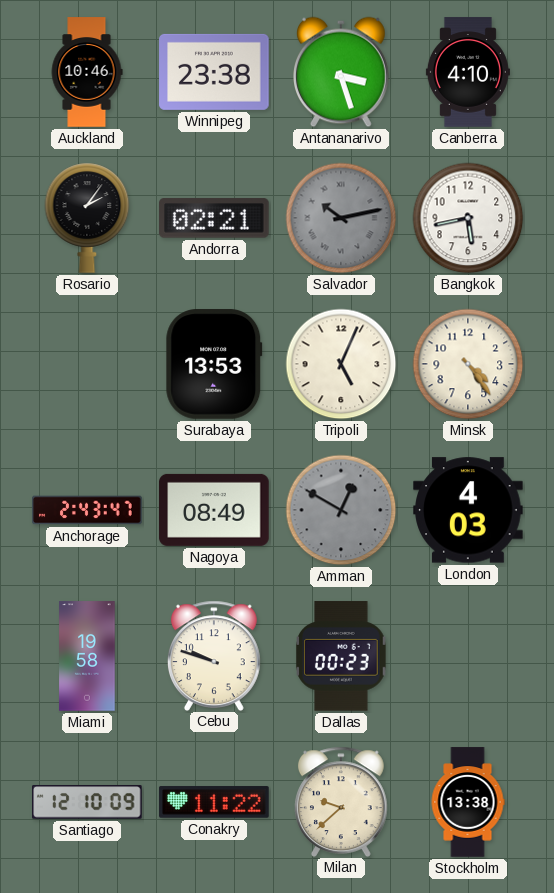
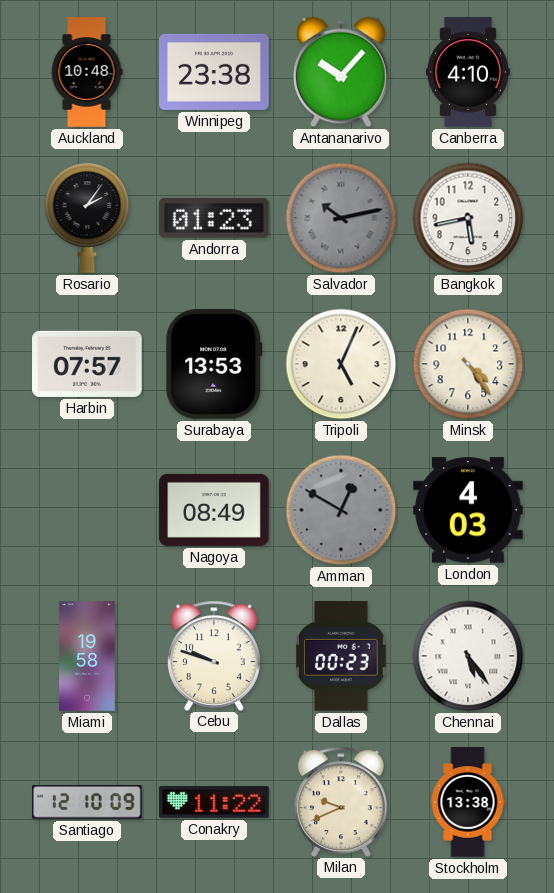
Auckland: 10:46 -> 10:48
Antananarivo: 3:27 -> 10:07
Andorra: 02:21 -> 01:23
Harbin: none -> 07:57
Anchorage: 2:43 -> none
Chennai: none -> 5:24
Milan: 9:38 -> 9:41
